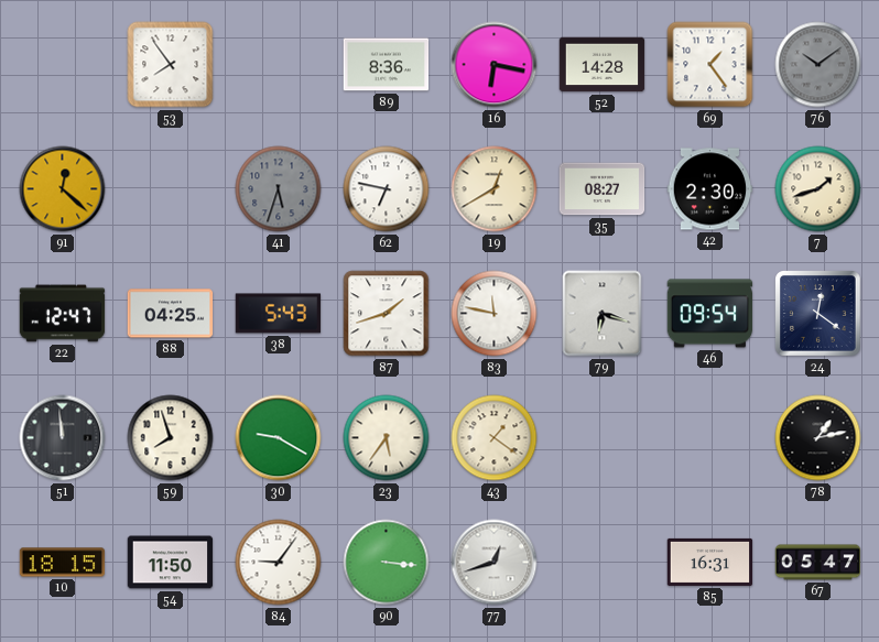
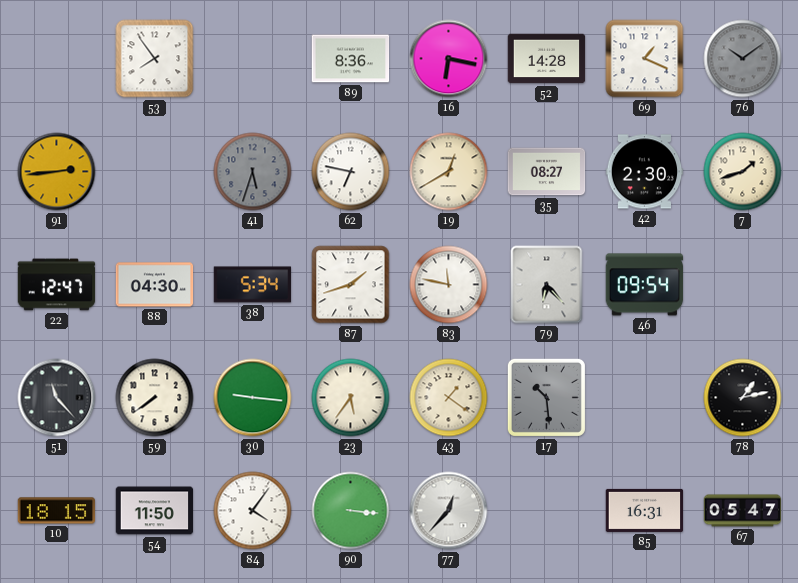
69: 1:24 -> 1:19
91: 12:22 -> 2:44
88: 04:25 -> 04:30
38: 5:43 -> 5:34
79: 6:18 -> 6:23
24: 12:21 -> none
51: 11:59 -> 11:23
59: 7:57 -> 7:39
30: 9:20 -> 9:16
17: none -> 10:29
84: 9:06 -> 4:06
77: 12:42 -> 12:37
